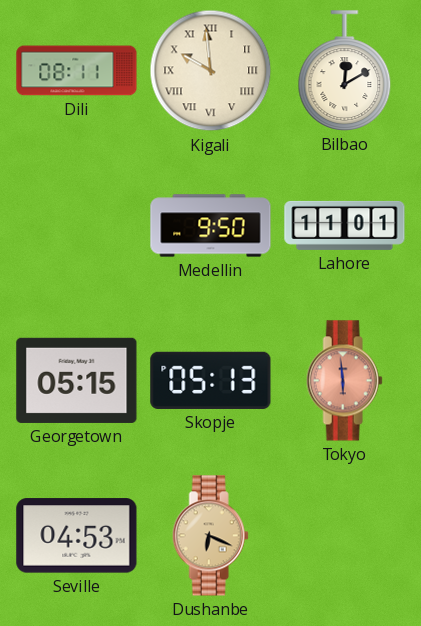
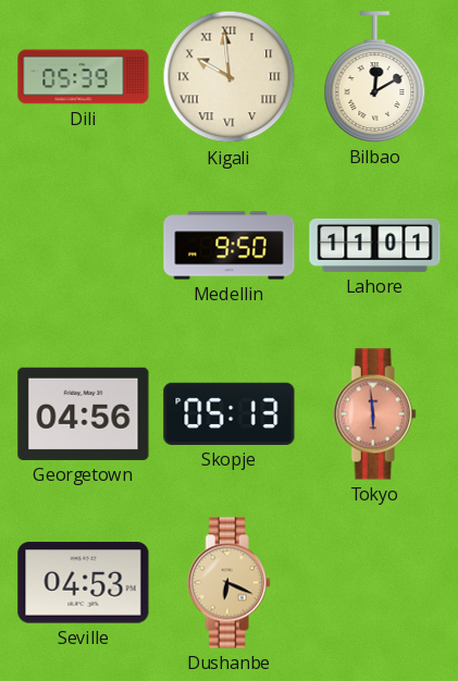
Dili: 08:11 -> 05:39
Georgetown: 05:15 -> 04:56
